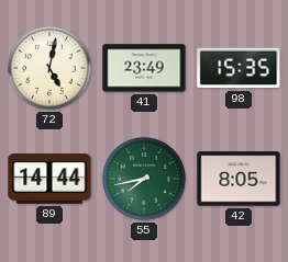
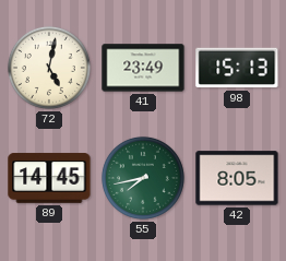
98: 15:35 -> 15:13
89: 14:44 -> 14:45
